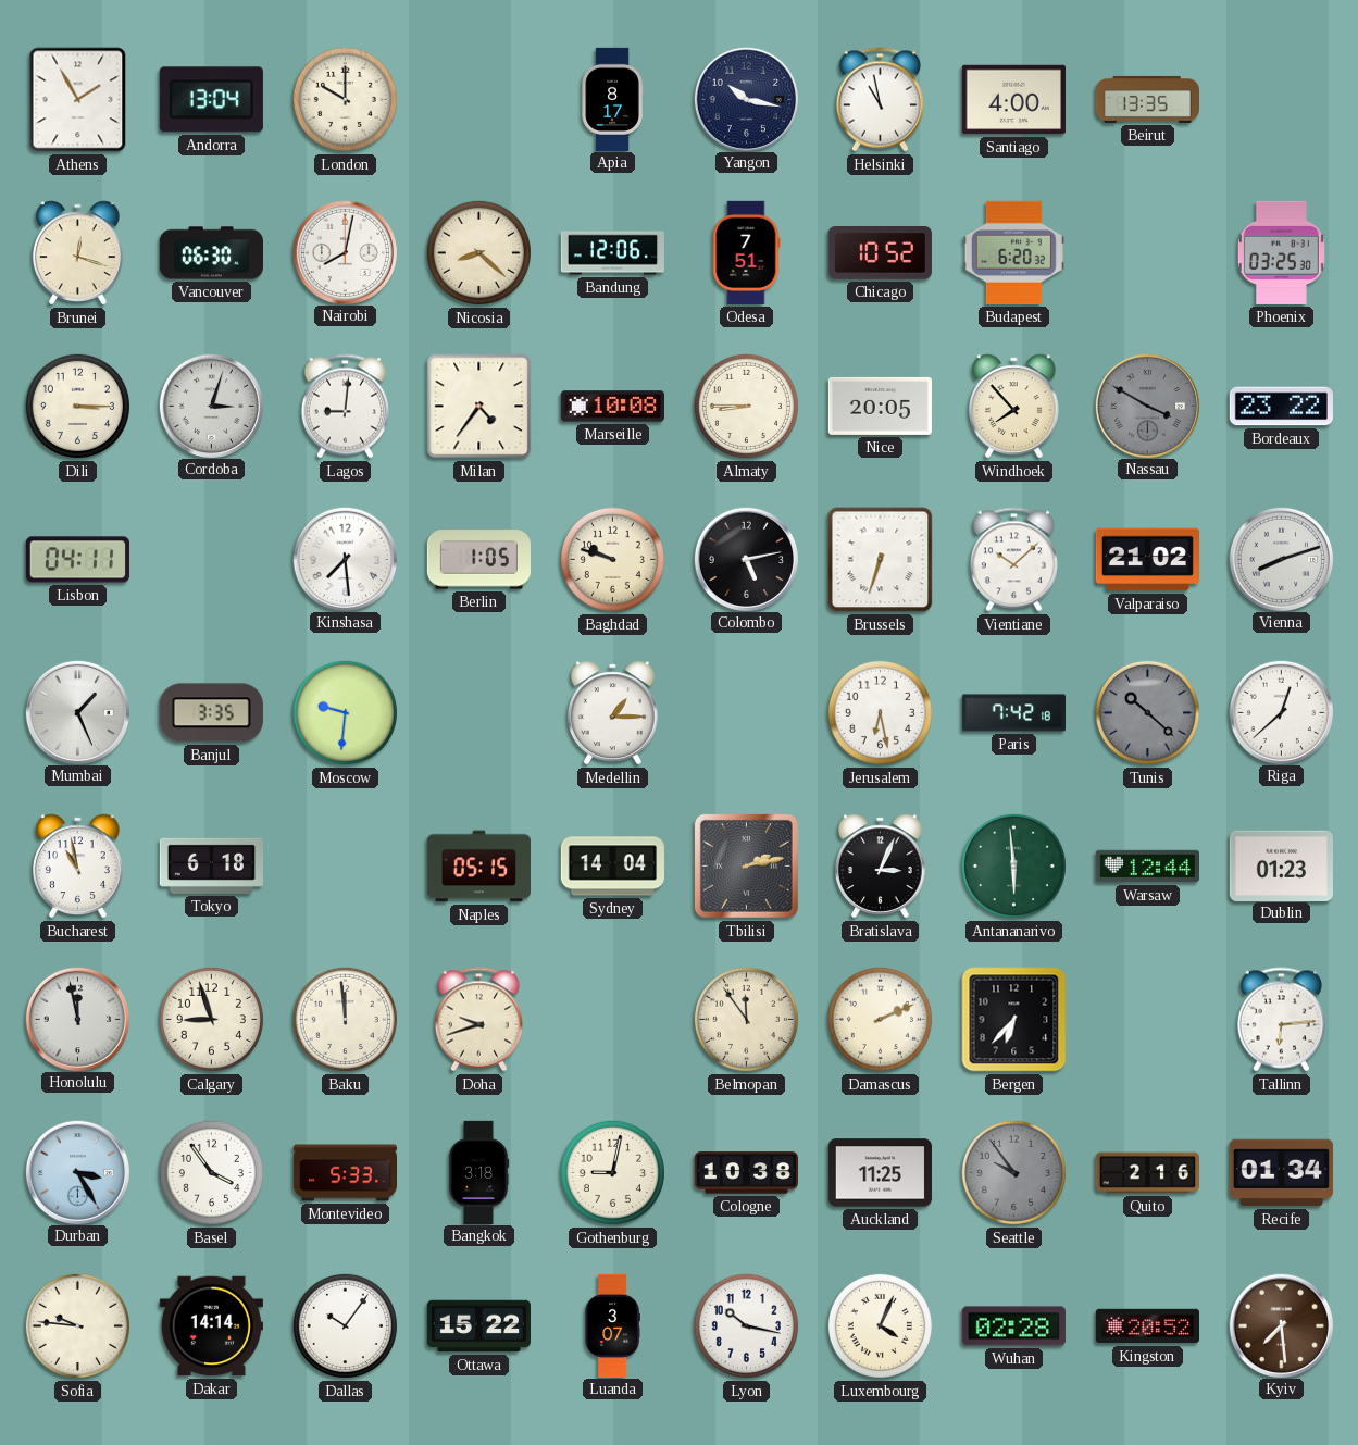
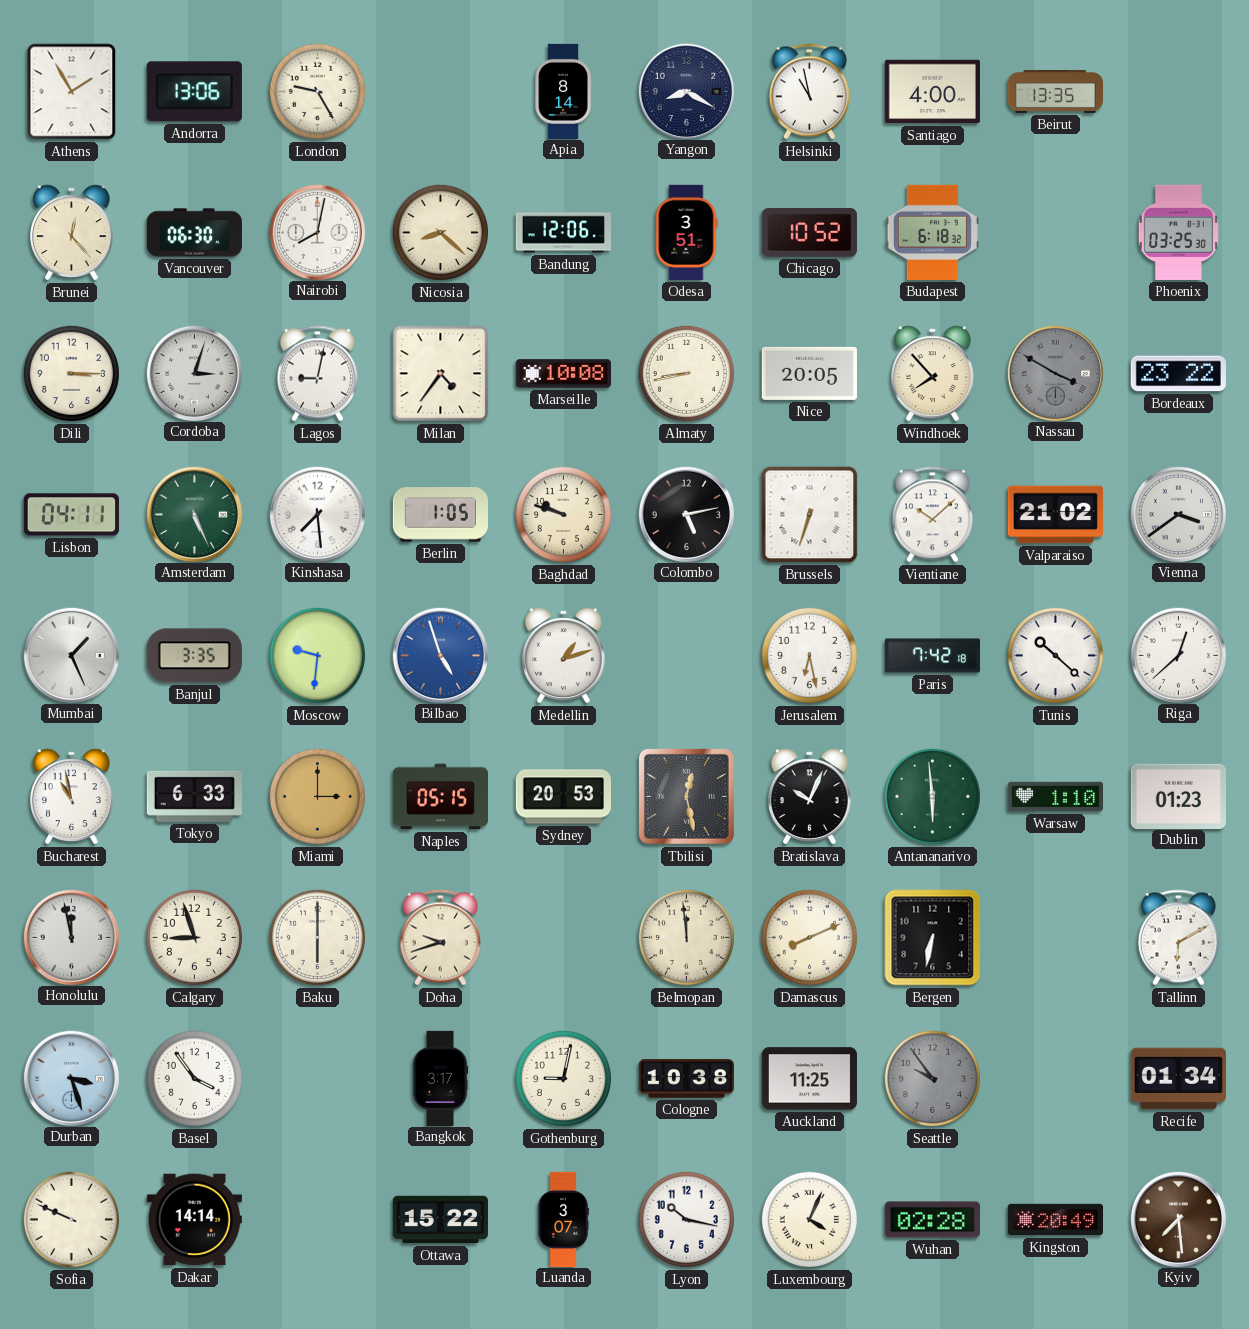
Andorra: 13:04 -> 13:06
London: 10:00 -> 9:25
Apia: 8:17 -> 8:14
Yangon: 10:17 -> 8:20
Brunei: 12:18 -> 12:23
Odesa: 7:51 -> 3:51
Budapest: 6:20 -> 6:18
Lagos: 9:01 -> 9:02
Almaty: 8:45 -> 8:43
Amsterdam: none -> 5:26
Vienna: 8:12 -> 3:39
Bilbao: none -> 4:57
Medellin: 1:15 -> 1:12
Tunis dial: grey -> white
Tokyo: 6:18 -> 6:33
Miami: none -> 3:00
Sydney: 14:04 -> 20:53
Tbilisi: 2:13 -> 12:28
Bratislava: 3:04 -> 10:04
Warsaw: 12:44 -> 1:10
Baku: 11:59 -> 6:00
Belmopan: 11:54 -> 11:59
Damascus: 2:11 -> 8:11
Bergen: 6:37 -> 6:32
Tallinn: 6:14 -> 6:10
Durban: 3:25 -> 3:27
Montevideo: 5:33 -> none
Bangkok: 3:18 -> 3:17
Quito: 2:16 -> none
Sofia: 9:46 -> 9:49
Dallas: 10:06 -> none
Kingston: 20:52 -> 20:49
